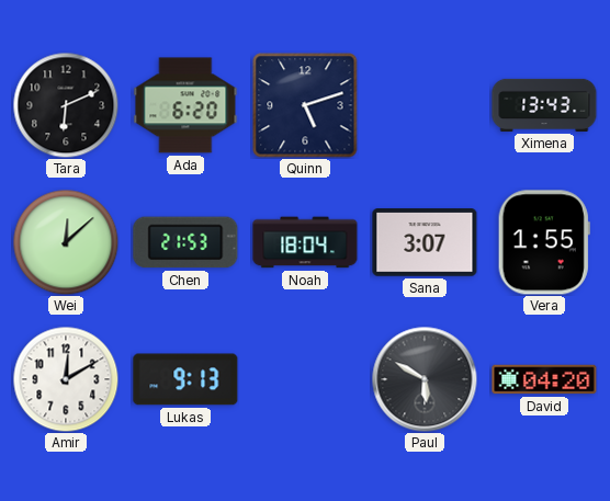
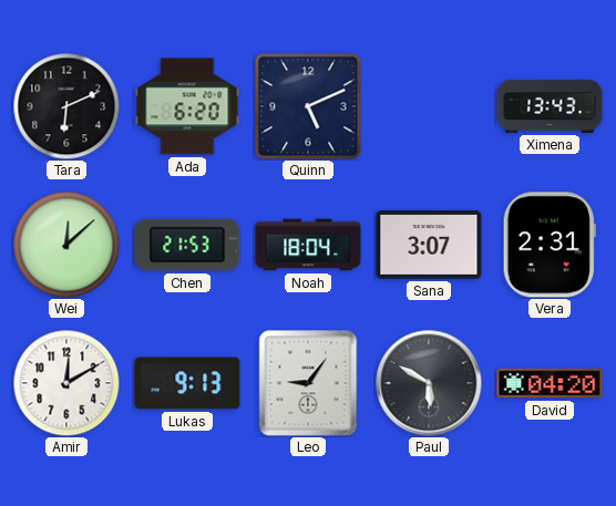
Quinn: 5:12 -> 5:11
Vera: 1:55 -> 2:31
Leo: none -> 9:06
